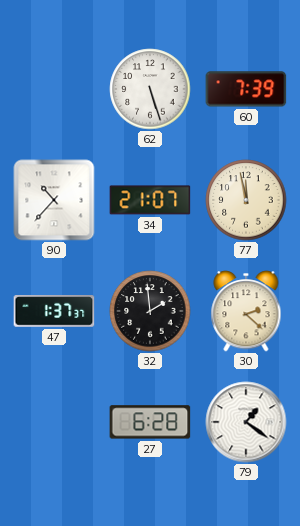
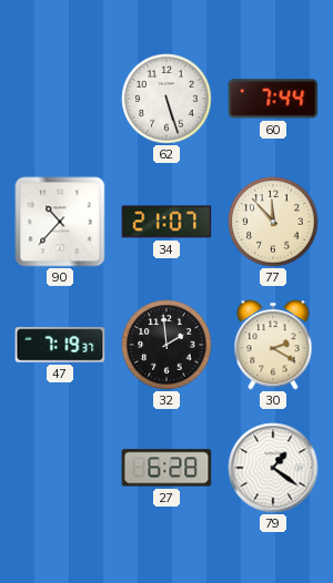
60: 7:39 -> 7:44
77: 11:58 -> 11:53
47: 1:37 -> 7:19
30: 2:22 -> 2:20
